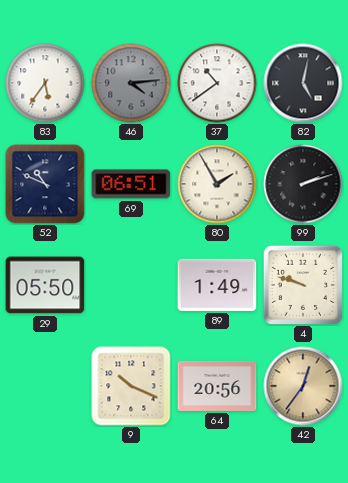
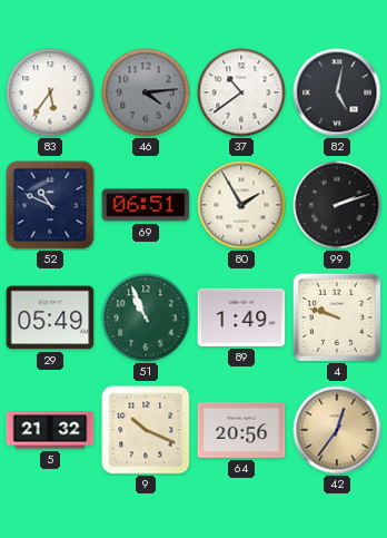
29: 05:50 -> 05:49
51: none -> 10:56
5: none -> 21:32
